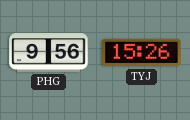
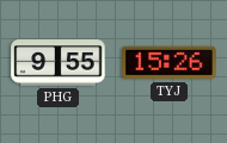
PHG: 9:56 -> 9:55
